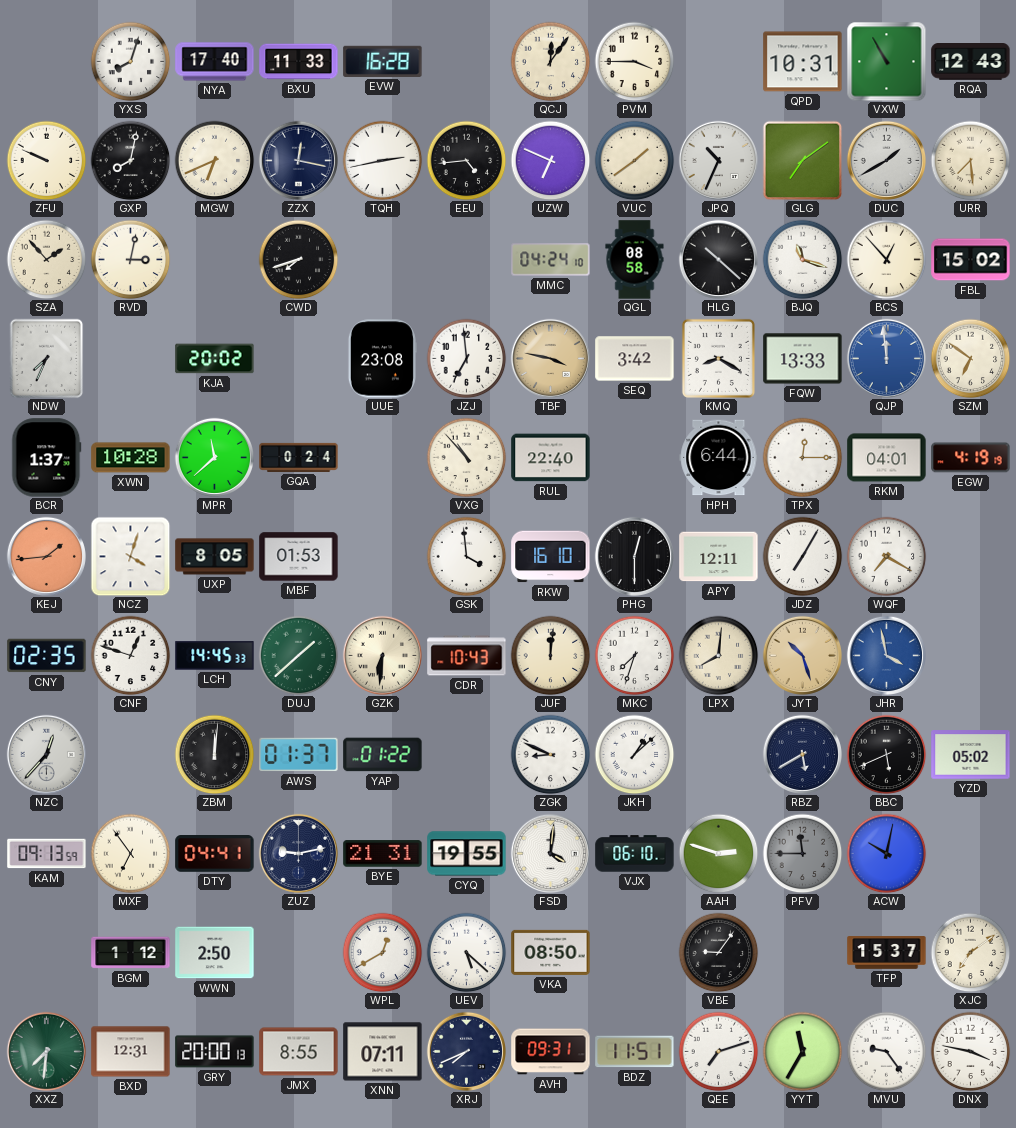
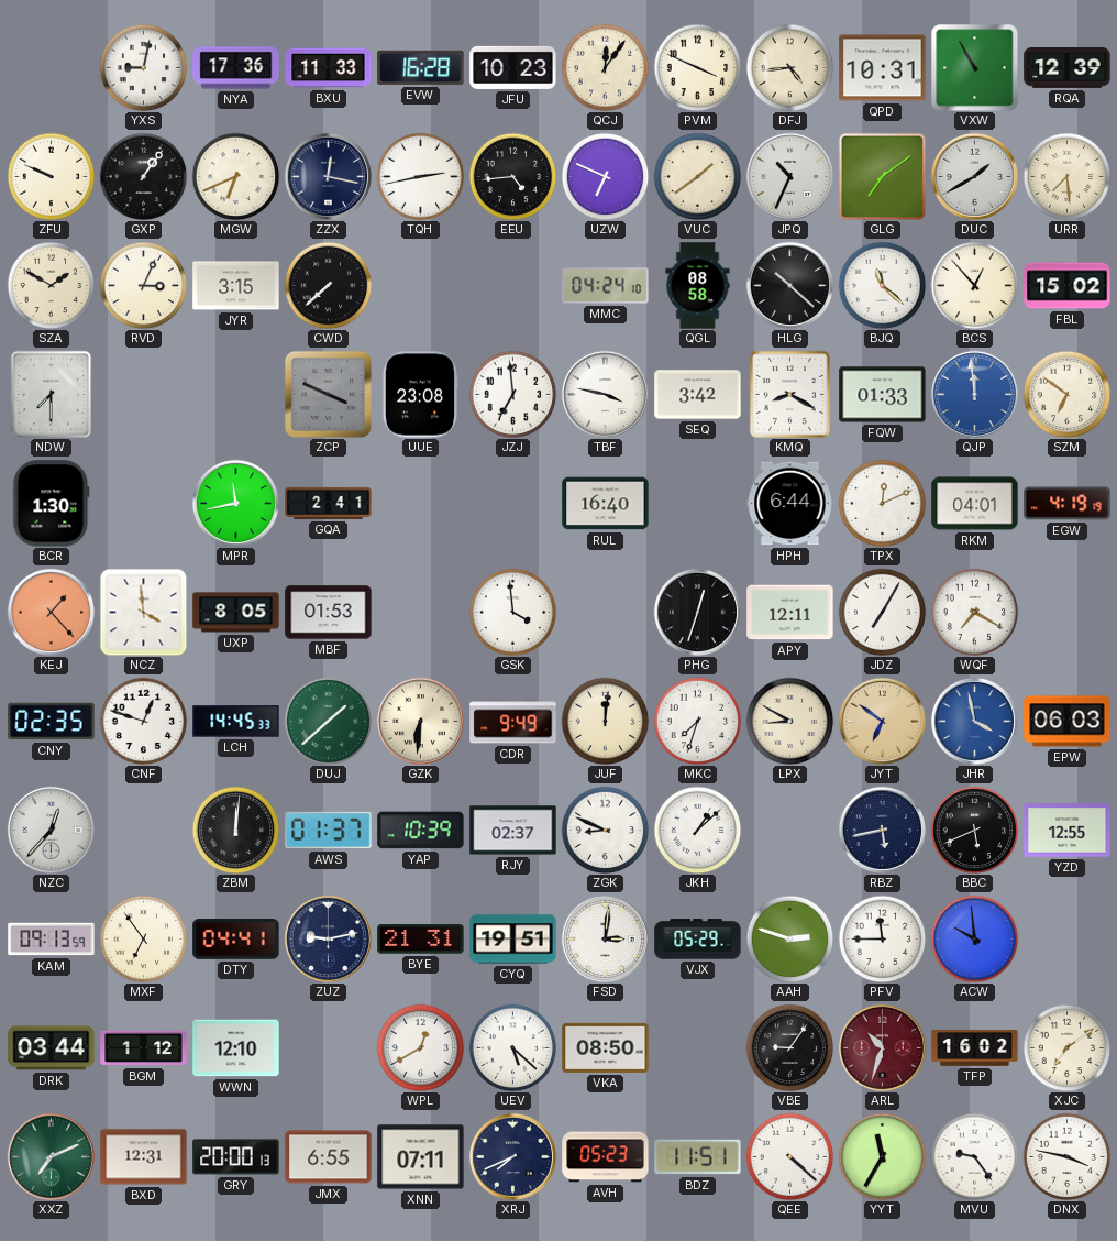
YXS: 8:03 -> 9:02
NYA: 17:40 -> 17:36
JFU: none -> 10:23
PVM: 3:45 -> 3:49
DFJ: none -> 4:44
RQA: 12:43 -> 12:39
GXP: 8:02 -> 1:06
SZA: 1:53 -> 1:50
RVD: 3:02 -> 3:04
JYR: none -> 3:15
CWD: 7:42 -> 7:38
BJQ: 11:18 -> 11:22
NDW: 7:34 -> 7:30
KJA: 20:02 -> none
ZCP: none -> 3:49
TBF dial: champagne -> white
FQW: 13:33 -> 01:33
BCR: 1:37 -> 1:30
XWN: 10:28 -> none
MPR: 11:38 -> 11:43
GQA: 0:24 -> 2:41
VXG: 10:53 -> none
RUL: 22:40 -> 16:40
TPX: 12:15 -> 12:11
KEJ: 1:44 -> 1:23
NCZ: 4:03 -> 3:59
RKW: 16:10 -> none
PHG: 12:30 -> 12:33
CDR: 10:43 -> 9:49
LPX: 8:01 -> 8:50
JYT: 10:27 -> 6:51
EPW: none -> 06:03
YAP: 01:22 -> 10:39
RJY: none -> 02:37
RBZ: 5:40 -> 5:43
YZD: 05:02 -> 12:55
CYQ: 19:55 -> 19:51
FSD: 4:01 -> 3:01
VJX: 06:10 -> 05:29
PFV dial: grey -> white
ACW: 10:02 -> 9:59
DRK: none -> 03:44
WWN: 2:50 -> 12:10
ARL: none -> 10:33
TFP: 15:37 -> 16:02
XXZ: 7:31 -> 7:11
JMX: 8:55 -> 6:55
AVH: 09:31 -> 05:23
QEE: 7:12 -> 4:22
